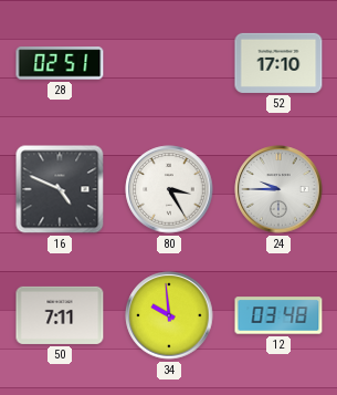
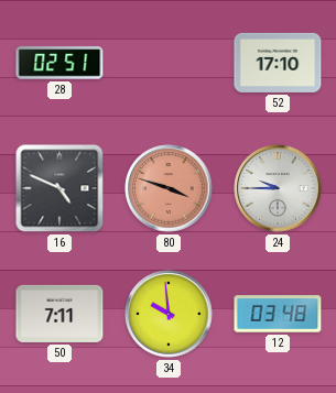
80: 3:25 -> 3:48
80 dial: white -> salmon
